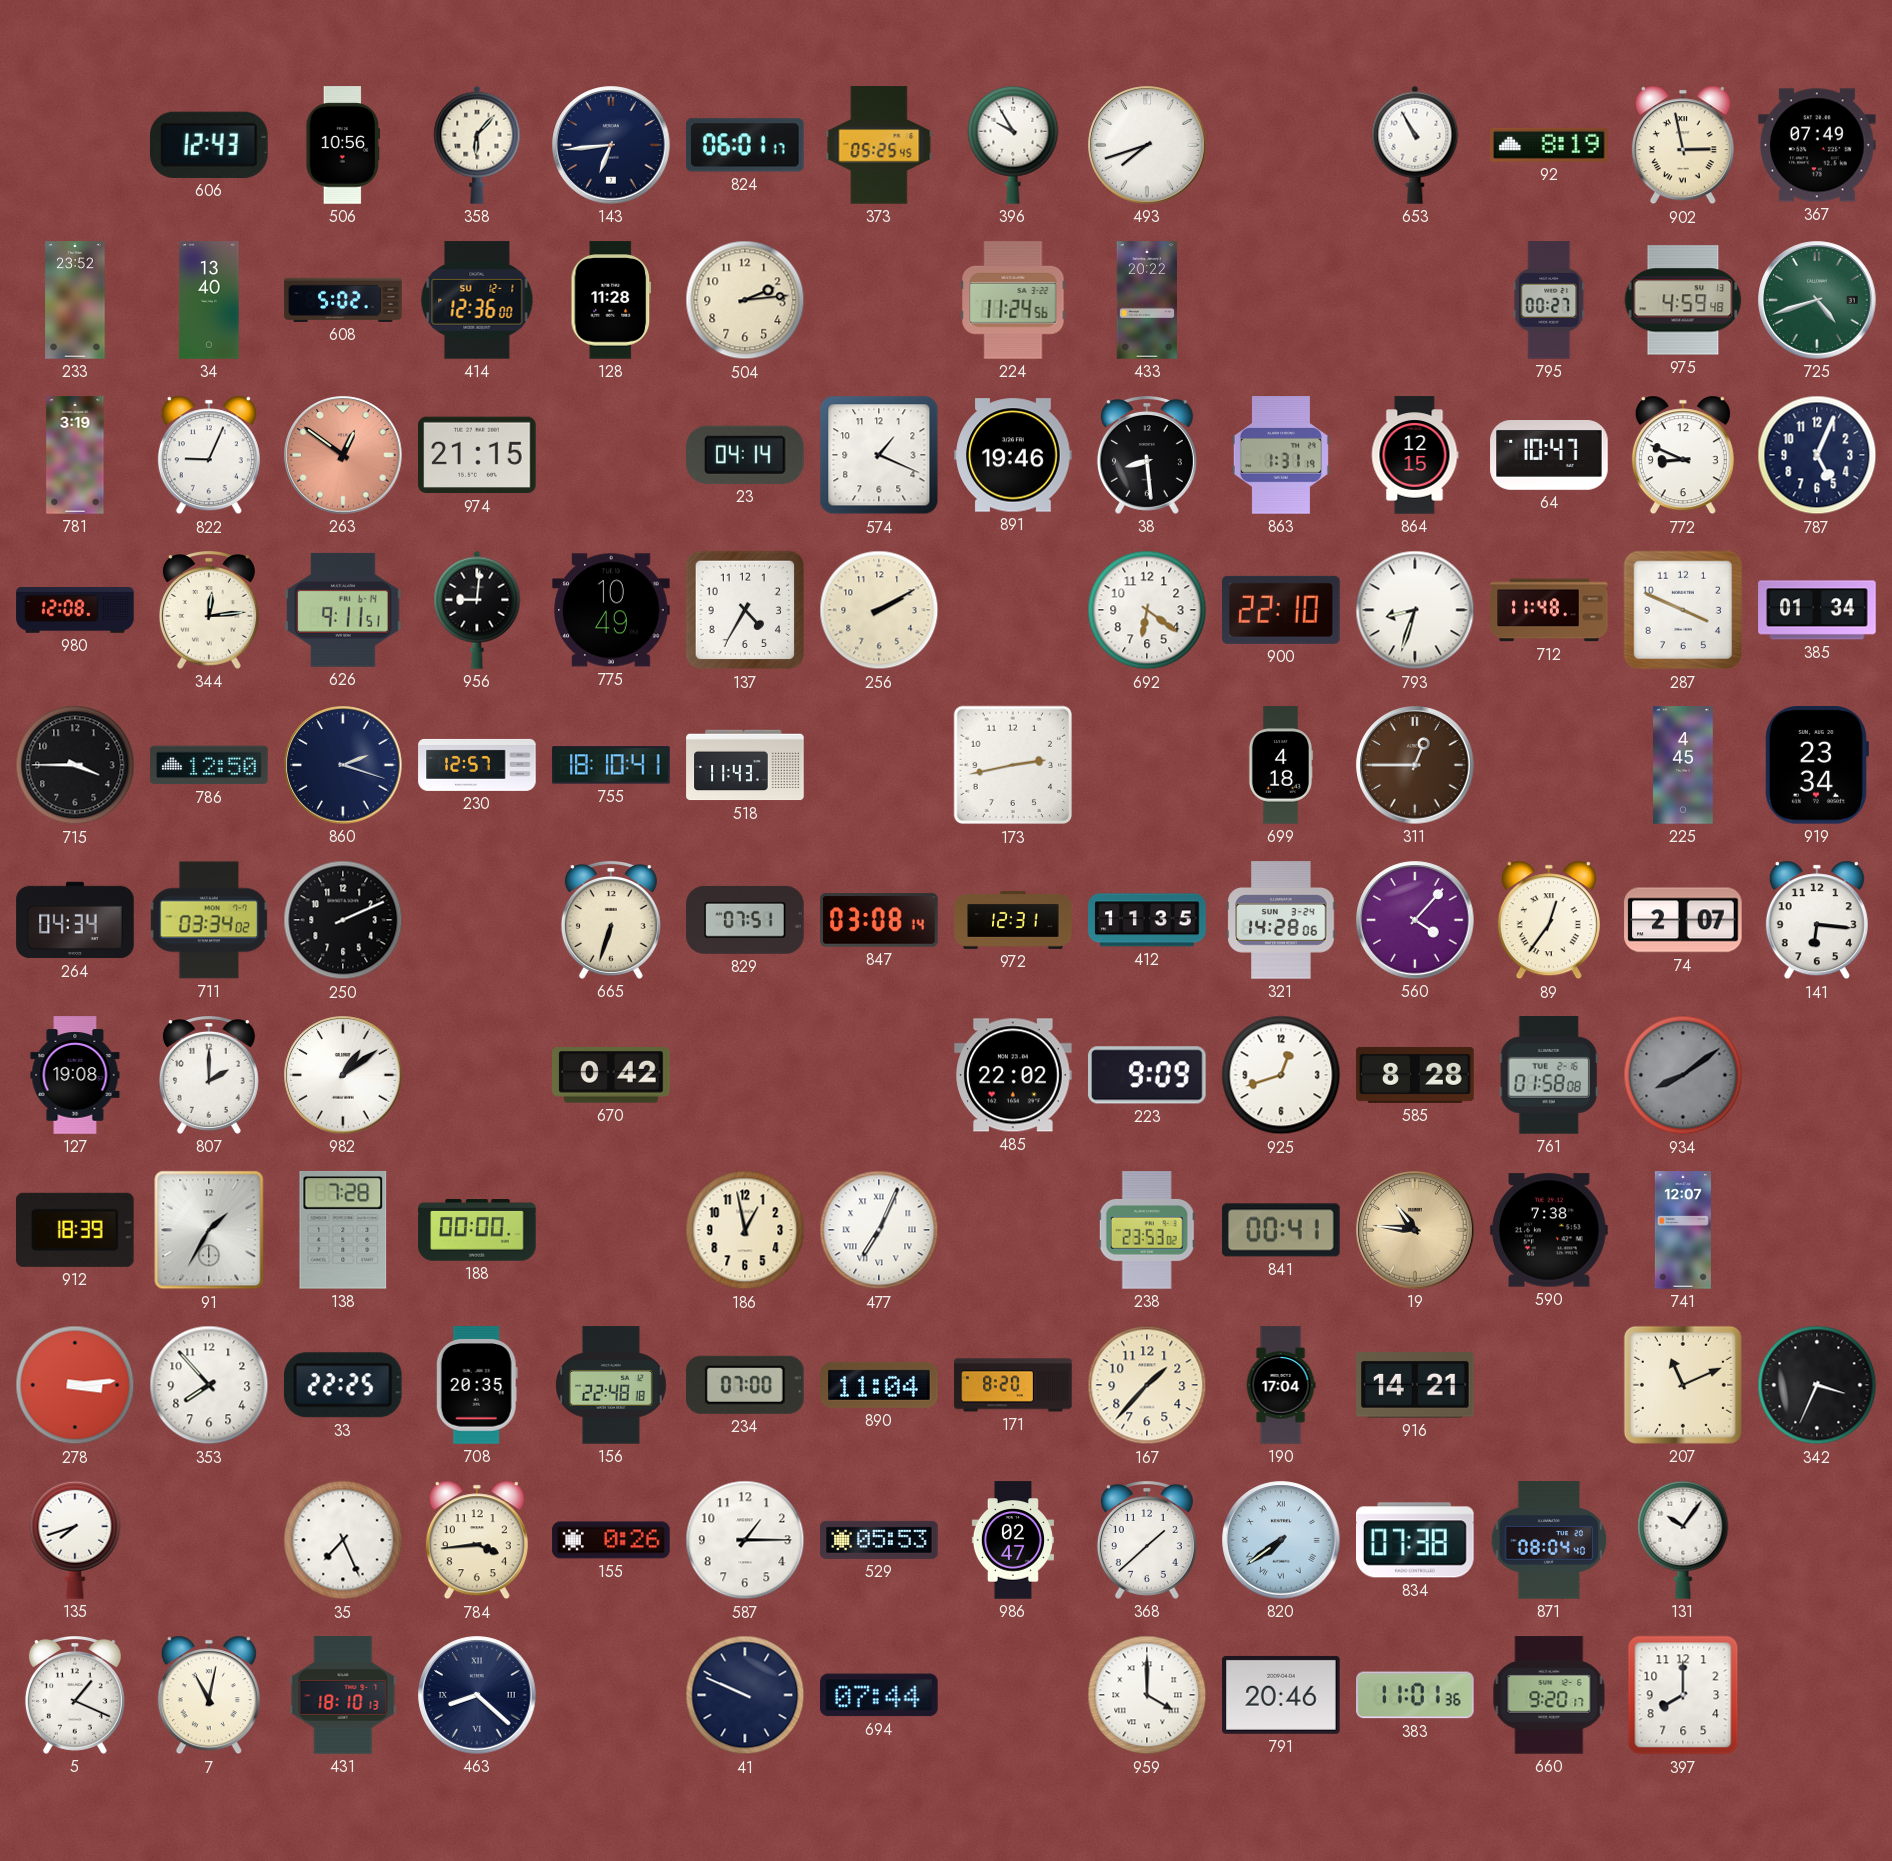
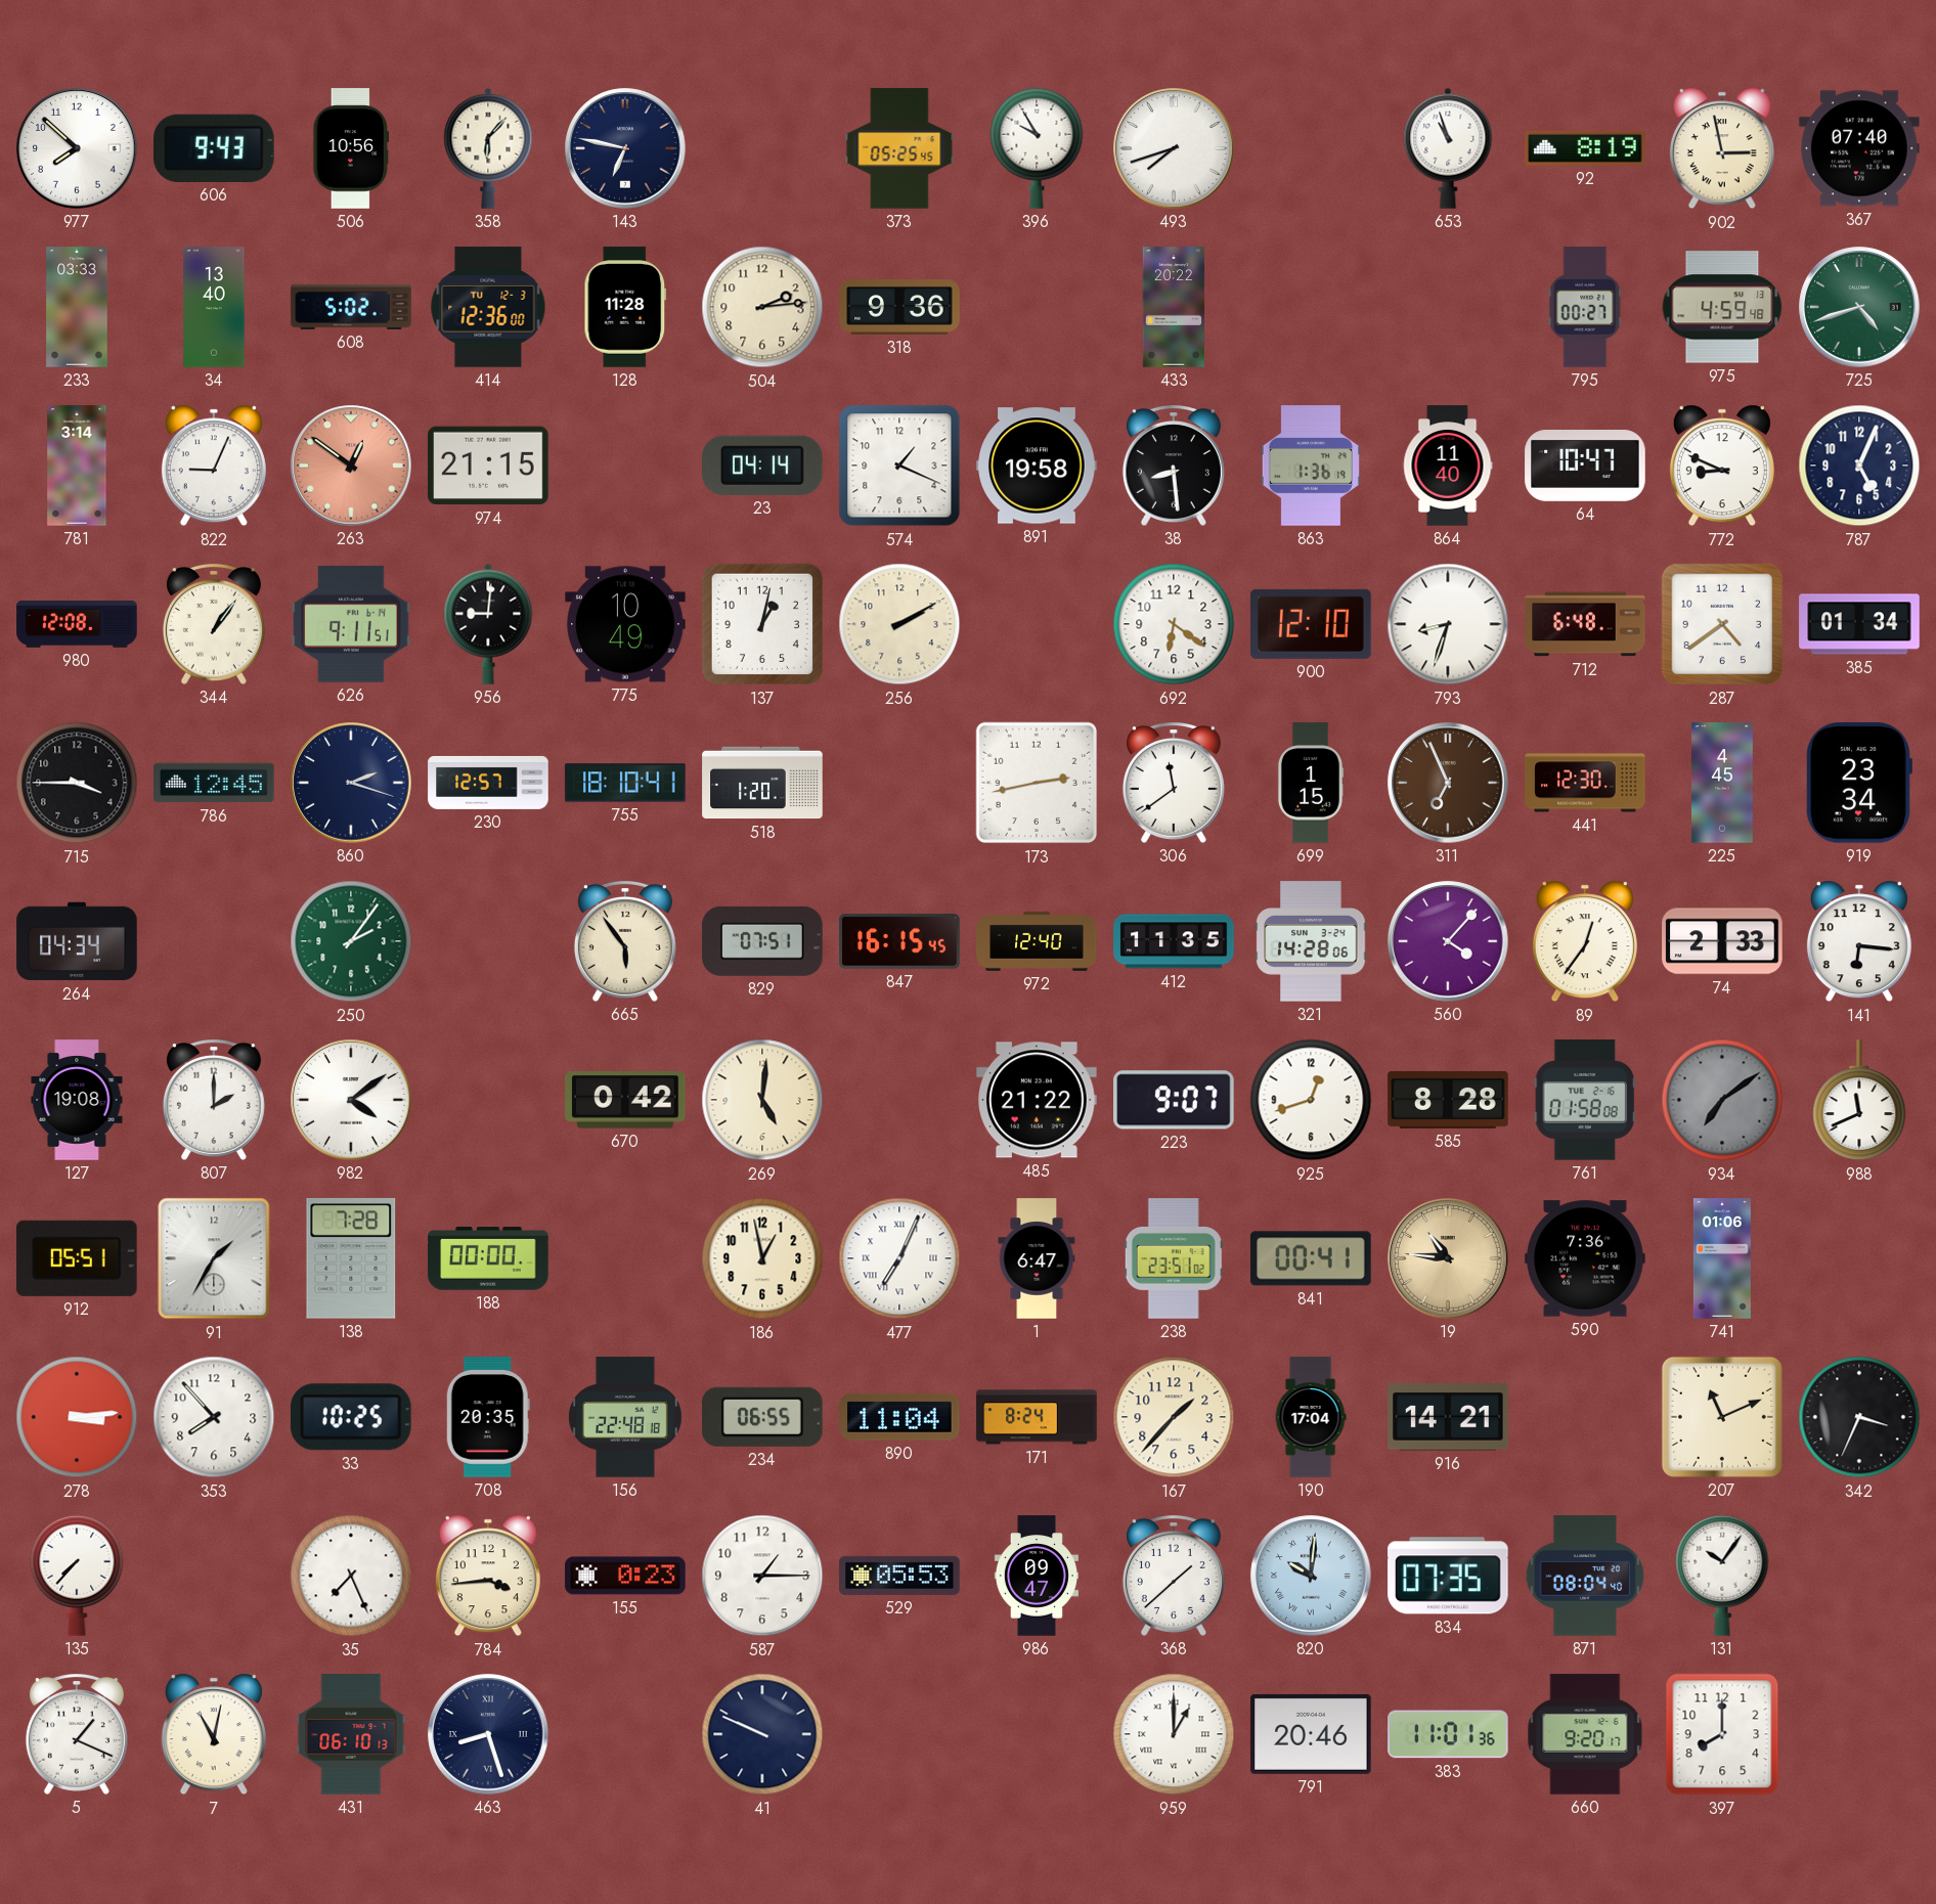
977: none -> 7:52
606: 12:43 -> 9:43
143: 6:44 -> 6:47
824: 06:01 -> none
653: 10:55 -> 10:57
367: 07:49 -> 07:40
233: 23:52 -> 03:33
414 date: SU 12-1 -> TU 12-3
318: none -> 9:36
224: 11:24 -> none
781: 3:19 -> 3:14
891: 19:46 -> 19:58
863: 1:31 -> 1:36
864: 12:15 -> 11:40
344: 12:14 -> 1:06
137: 4:35 -> 1:02
900: 22:10 -> 12:10
712: 11:48 -> 6:48
287: 3:49 -> 4:39
786: 12:50 -> 12:45
518: 11:43 -> 1:20
306: none -> 11:39
699: 4:18 -> 1:15
311: 12:45 -> 6:56
441: none -> 12:30
711: 03:34 -> none
250: 2:11 -> 2:06
250 dial: black -> green
665: 6:33 -> 5:54
847: 03:08 -> 16:15
972: 12:31 -> 12:40
74: 2:07 -> 2:33
982: 1:09 -> 4:09
269: none -> 5:01
485: 22:02 -> 21:22
223: 9:09 -> 9:07
934: 8:09 -> 7:09
988: none -> 11:41
912: 18:39 -> 05:51
1: none -> 6:47
238: 23:53 -> 23:51
590: 7:38 -> 7:36
741: 12:07 -> 01:06
33: 22:25 -> 10:25
234: 07:00 -> 06:55
171: 8:20 -> 8:24
135: 7:42 -> 7:37
155: 0:26 -> 0:23
986: 02:47 -> 09:47
820: 7:39 -> 10:01
834: 07:38 -> 07:35
431: 18:10 -> 06:10
463: 8:22 -> 8:27
694: 07:44 -> none
959: 4:00 -> 1:00
